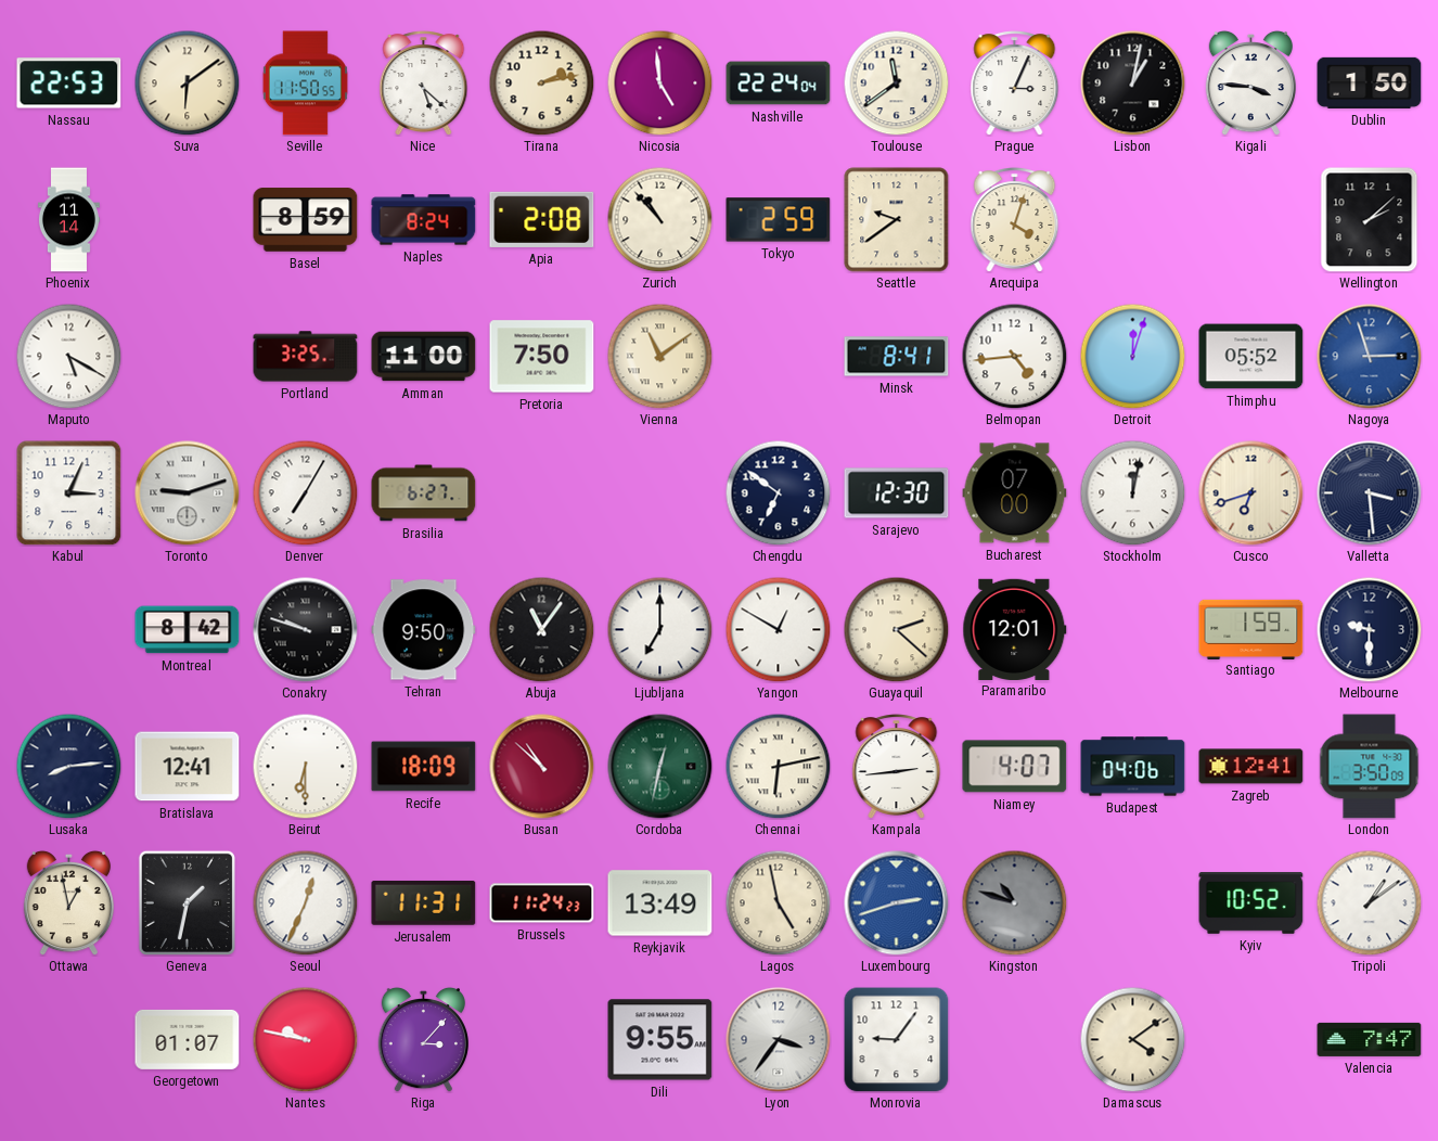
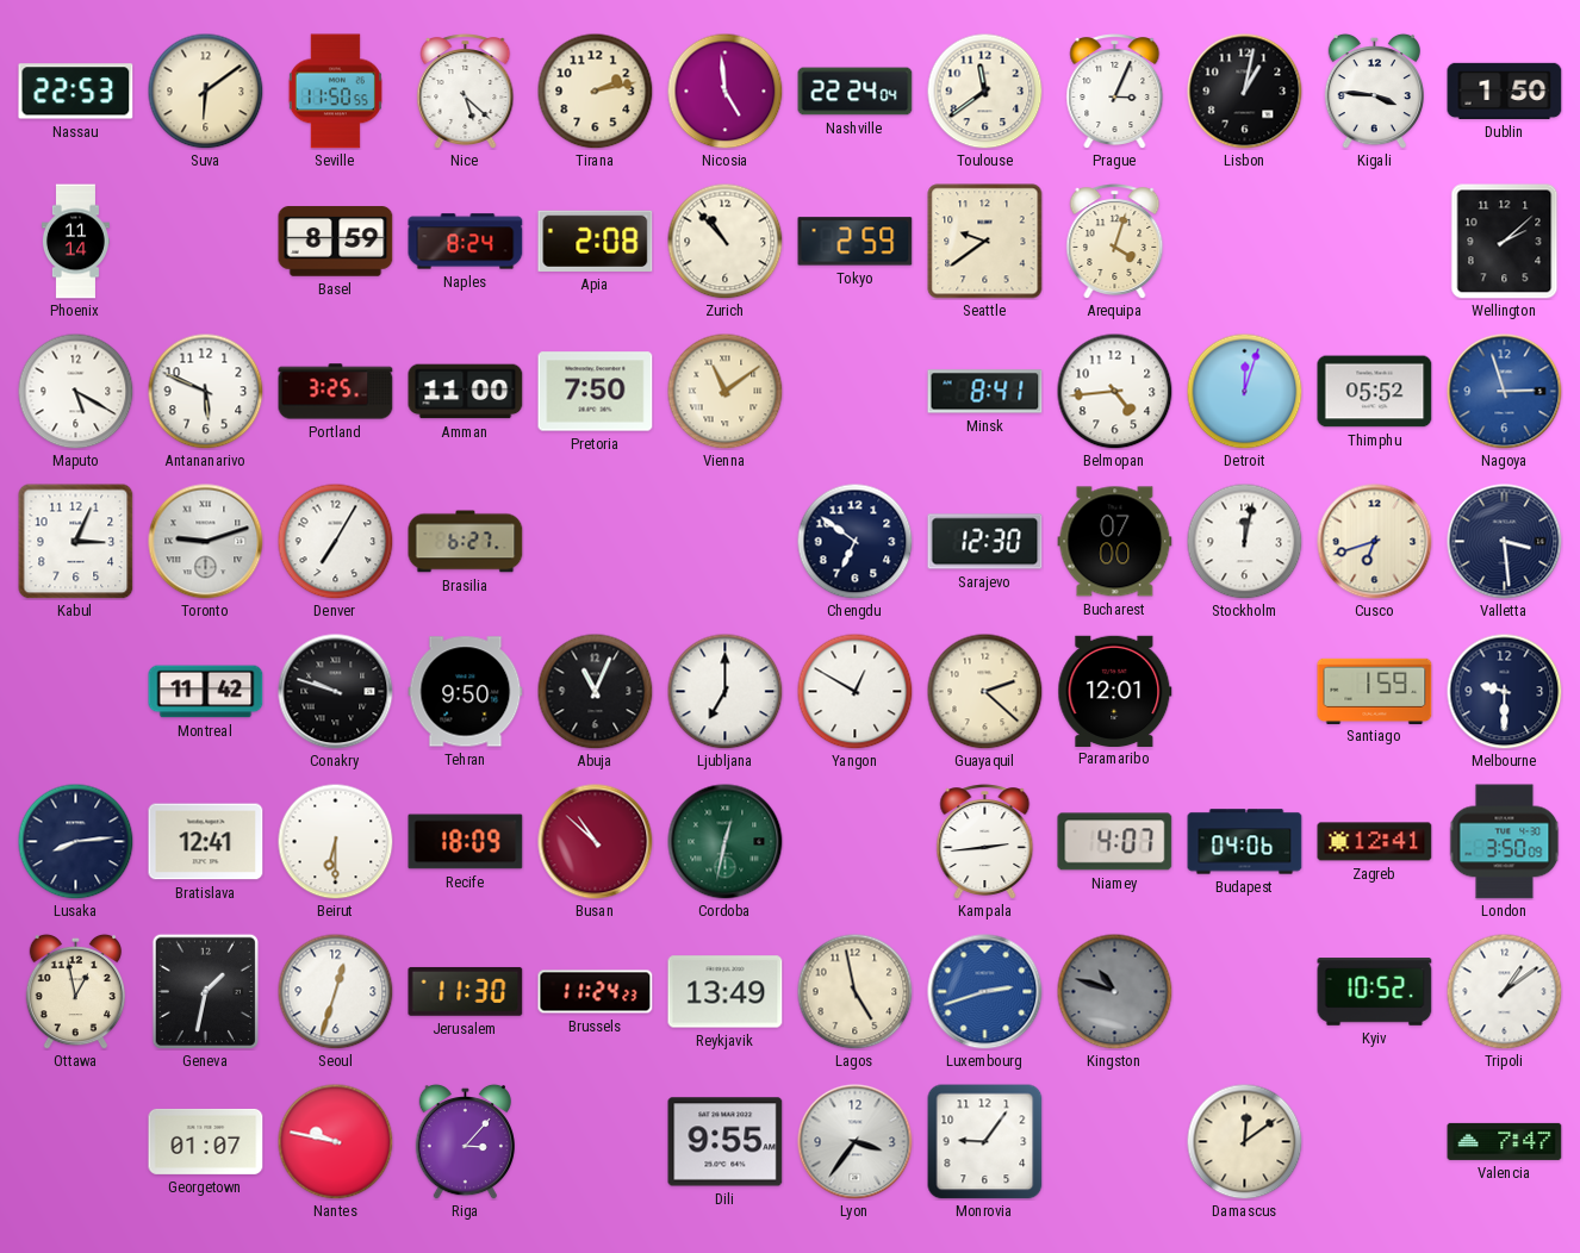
Antananarivo: none -> 5:49
Montreal: 8:42 -> 11:42
Abuja: 11:06 -> 11:04
Chennai: 6:13 -> none
Seoul: 12:34 -> 12:33
Jerusalem: 11:31 -> 11:30
Damascus: 4:09 -> 12:09
